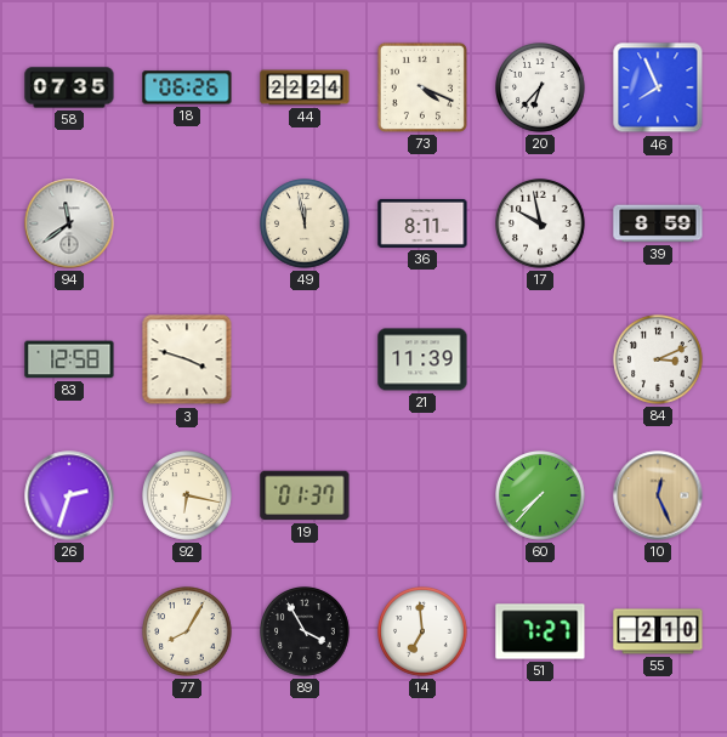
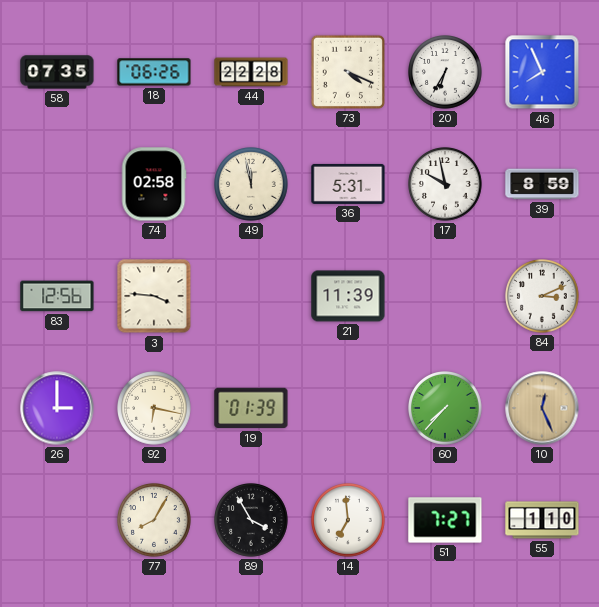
44: 22:24 -> 22:28
20: 6:37 -> 6:35
94: 11:39 -> none
74: none -> 02:58
36: 8:11 -> 5:31
83: 12:58 -> 12:56
3: 3:48 -> 3:46
26: 2:33 -> 3:00
19: 01:37 -> 01:39
55: 2:10 -> 1:10
